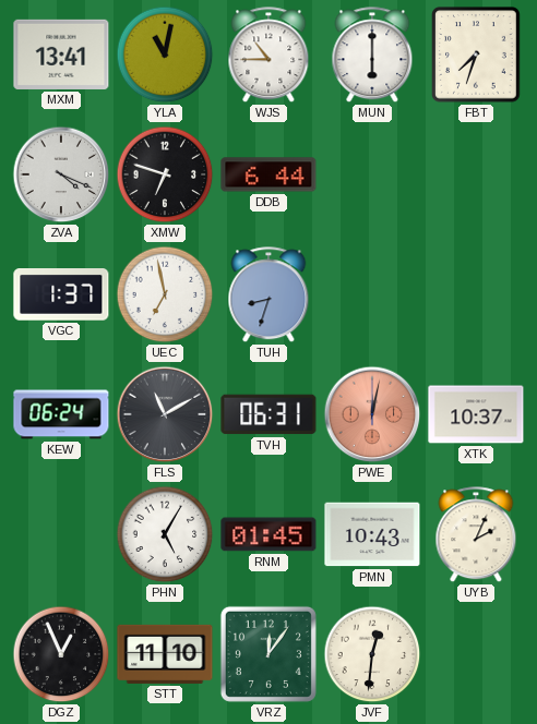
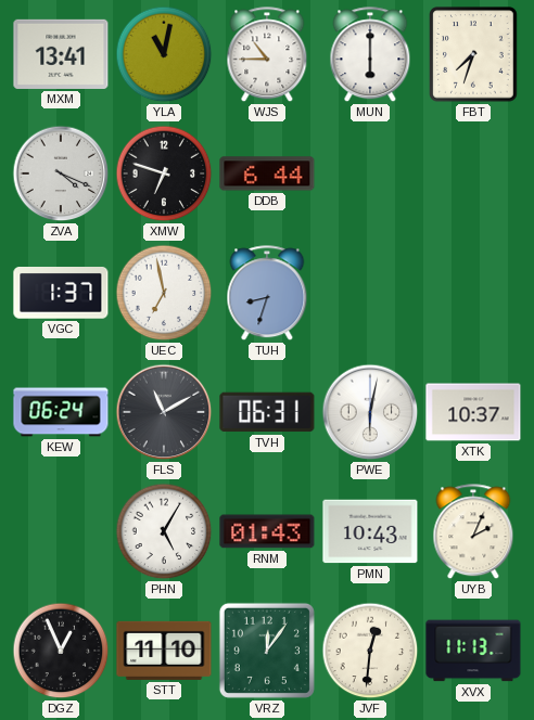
PWE: 12:02 -> 6:02
PWE dial: salmon -> white
RNM: 01:45 -> 01:43
XVX: none -> 11:13
